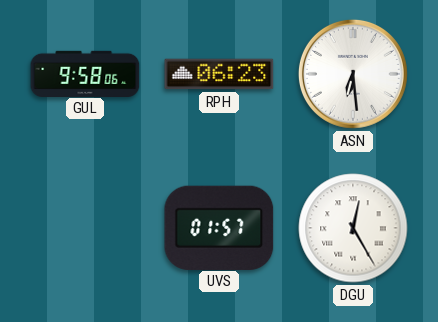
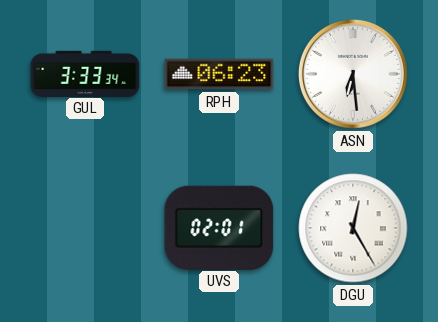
GUL: 9:58 -> 3:33
UVS: 01:57 -> 02:01
